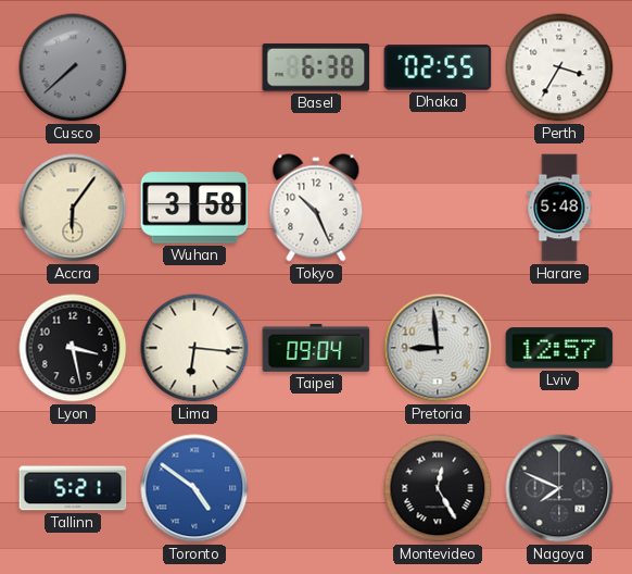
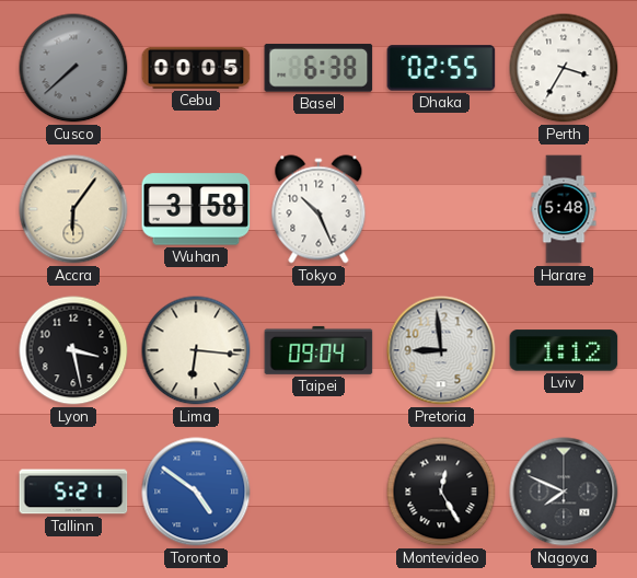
Cebu: none -> 00:05
Lviv: 12:57 -> 1:12
